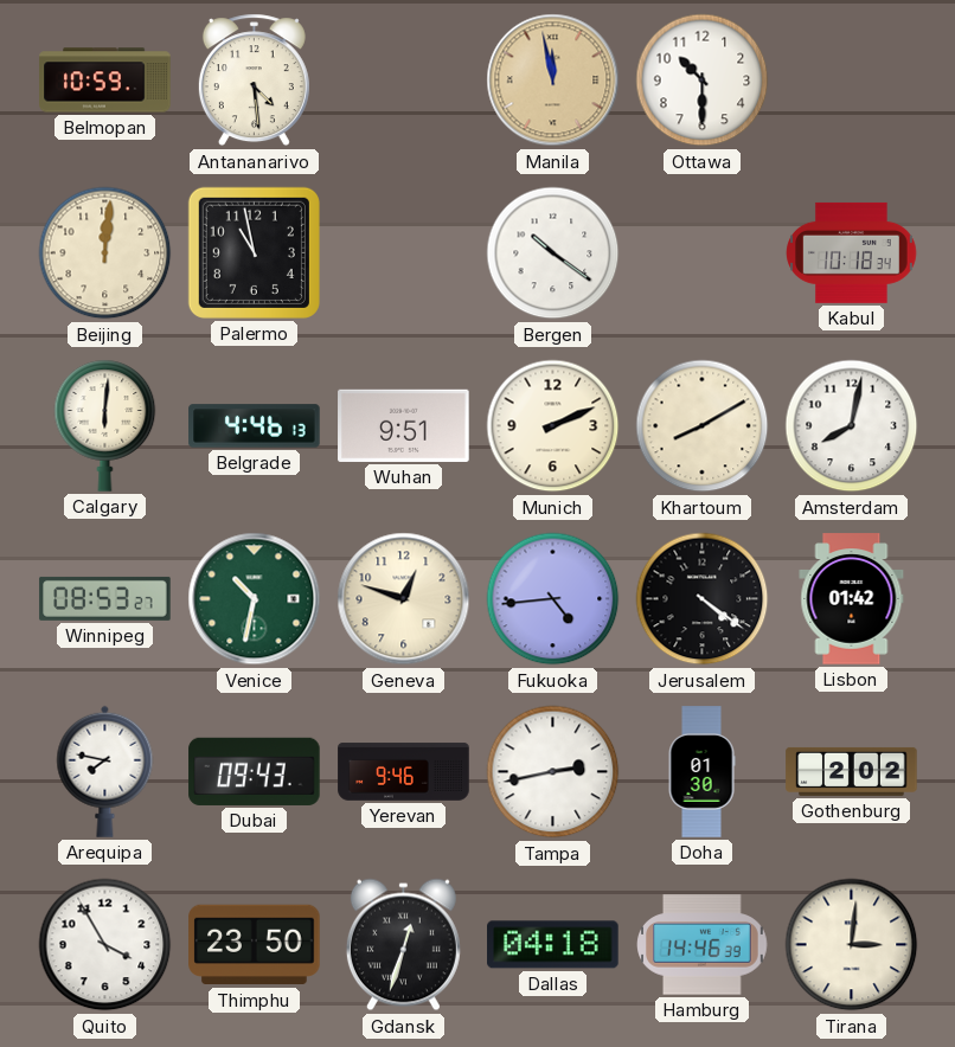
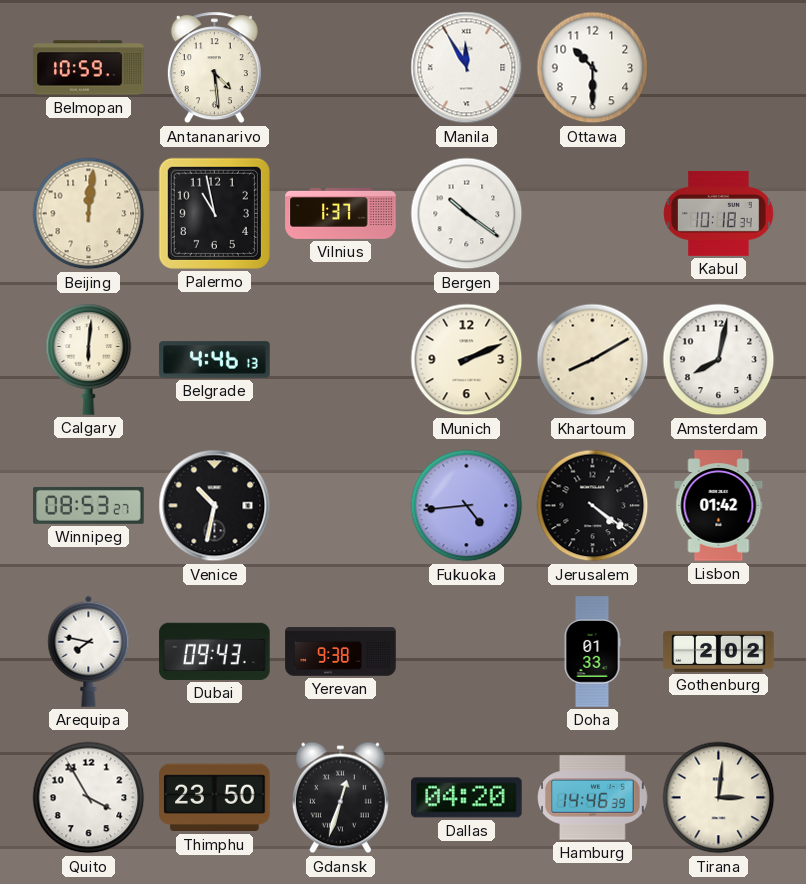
Manila: 11:58 -> 11:55
Manila dial: champagne -> white
Vilnius: none -> 1:37
Wuhan: 9:51 -> none
Venice dial: green -> black
Geneva: 12:48 -> none
Yerevan: 9:46 -> 9:38
Tampa: 2:43 -> none
Doha: 01:30 -> 01:33
Dallas: 04:18 -> 04:20
